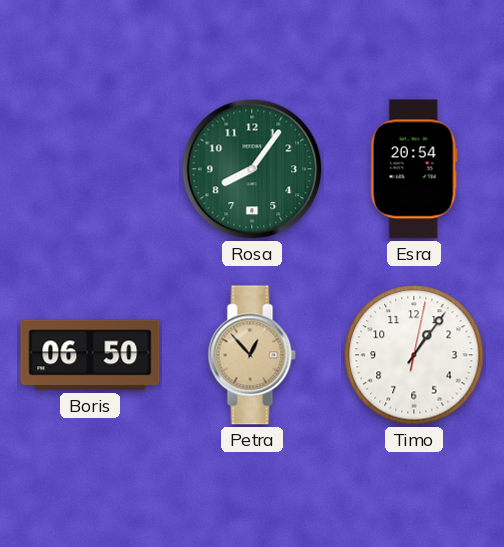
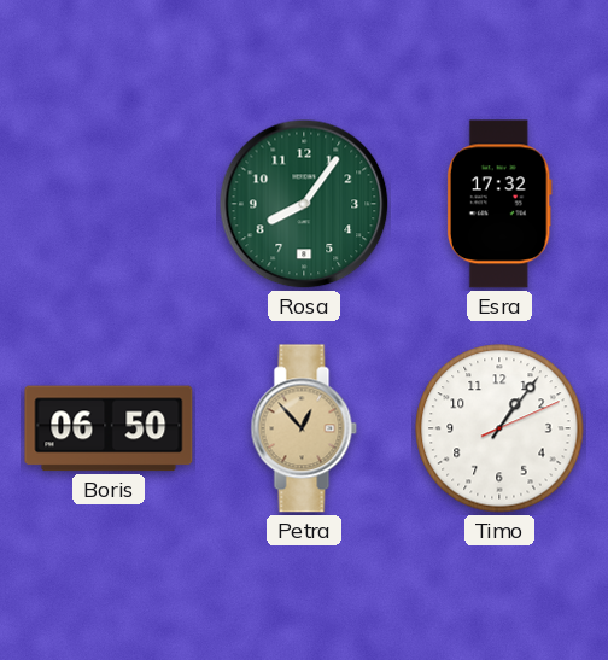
Esra: 20:54 -> 17:32
Timo: 1:06:02 -> 1:06:11
